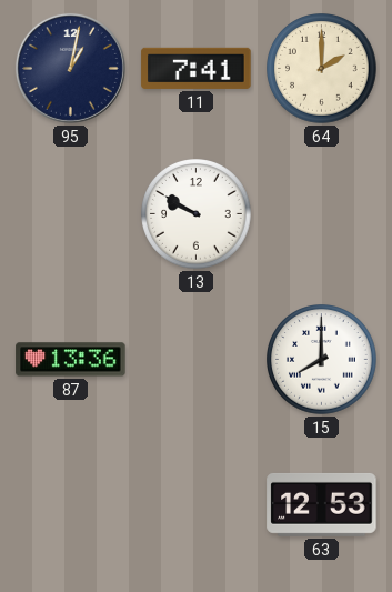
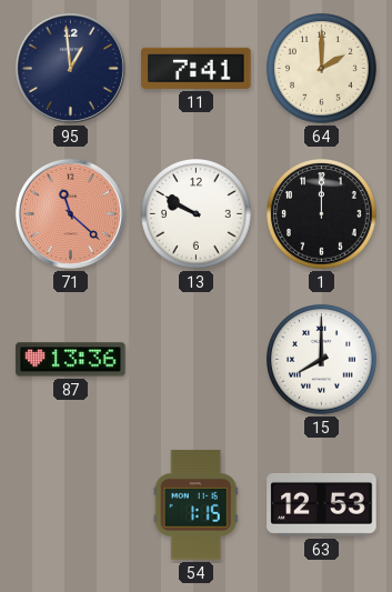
95: 1:02 -> 12:59
71: none -> 11:22
1: none -> 12:00
54: none -> 1:15
